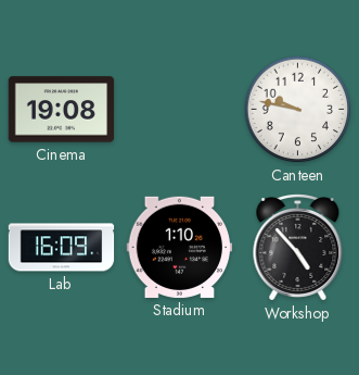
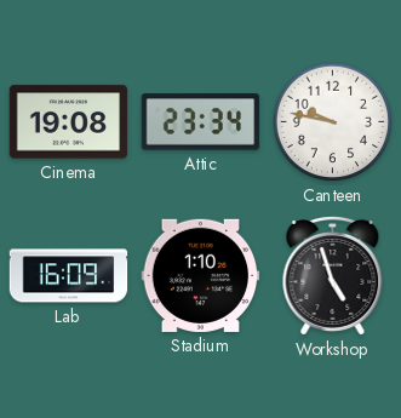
Attic: none -> 23:34
Workshop: 4:53 -> 4:57
